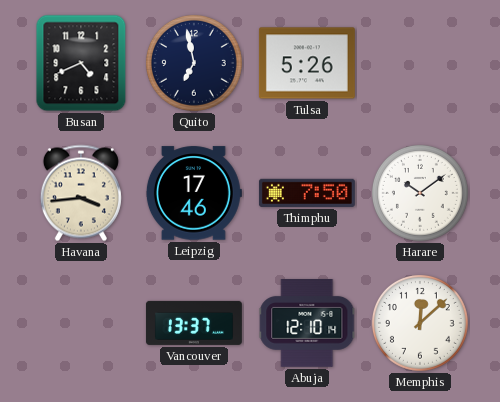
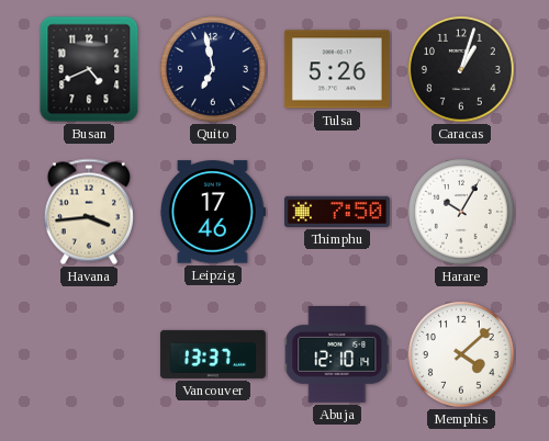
Caracas: none -> 1:03
Harare: 10:09 -> 10:05
Memphis: 12:08 -> 4:08
